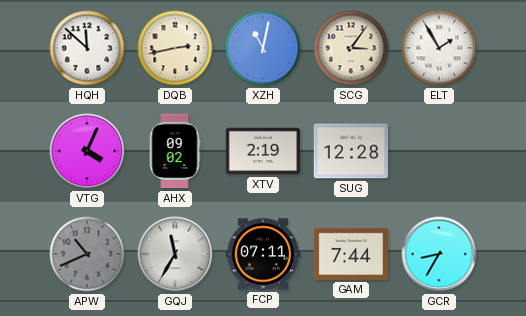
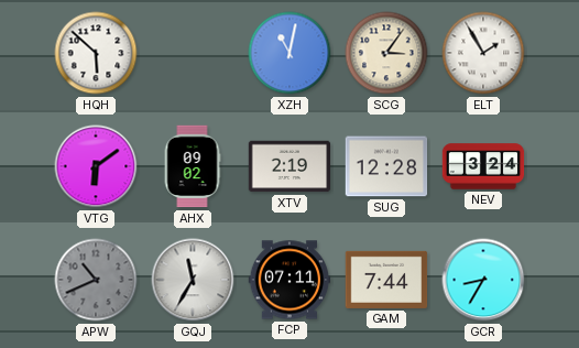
HQH: 11:52 -> 5:52
DQB: 2:43 -> none
VTG: 4:04 -> 6:09
NEV: none -> 3:24
